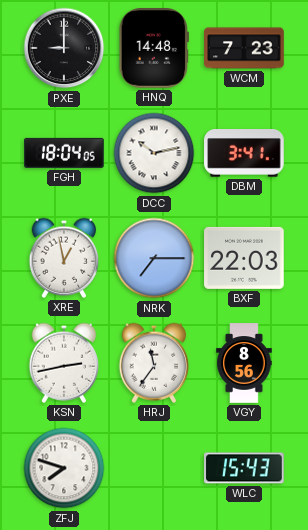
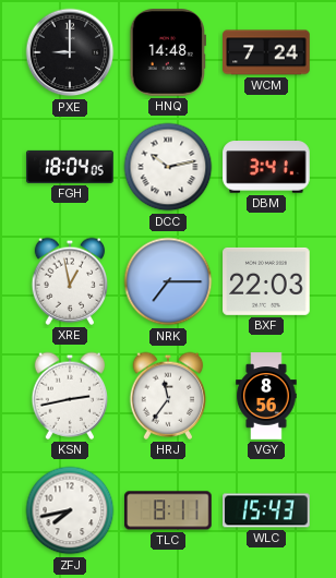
WCM: 7:23 -> 7:24
ZFJ: 7:48 -> 7:43
TLC: none -> 8:11
